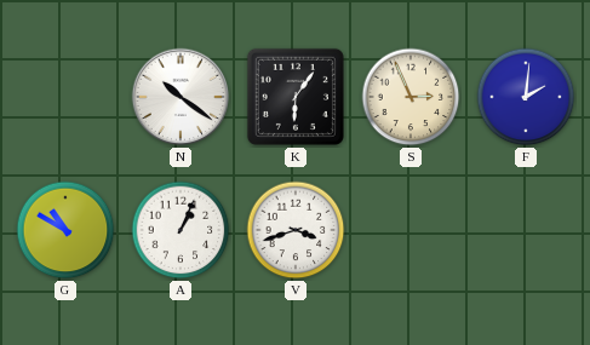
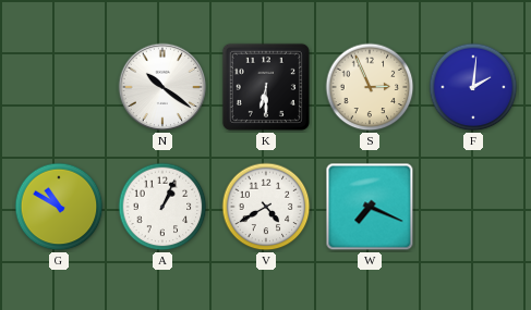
K: 6:06 -> 6:30
V: 3:42 -> 4:40
W: none -> 7:19
